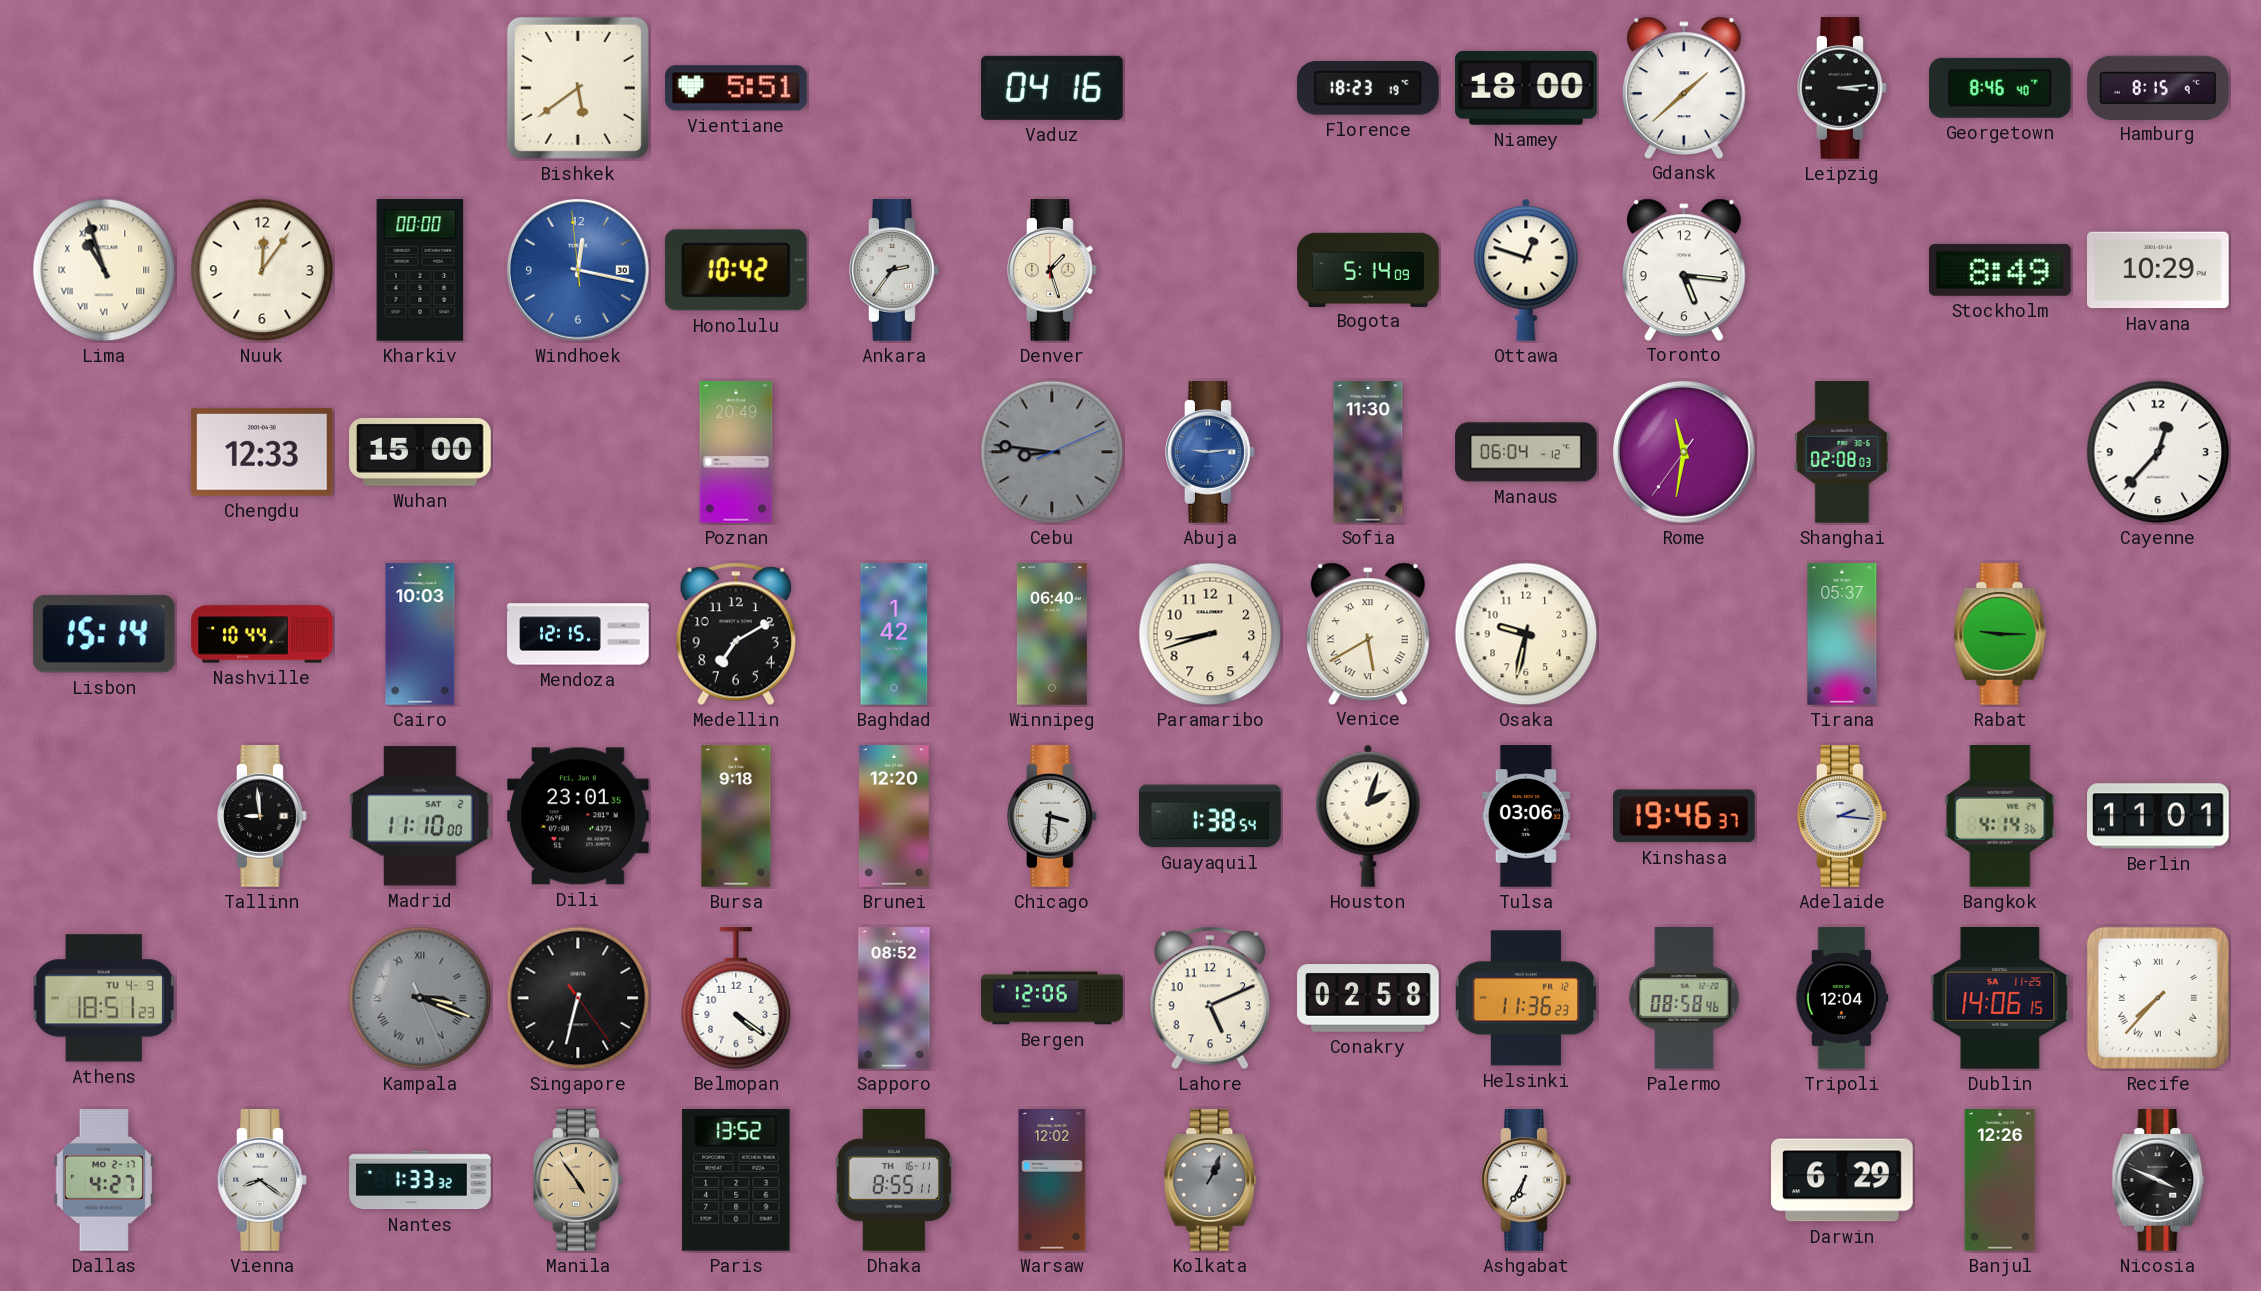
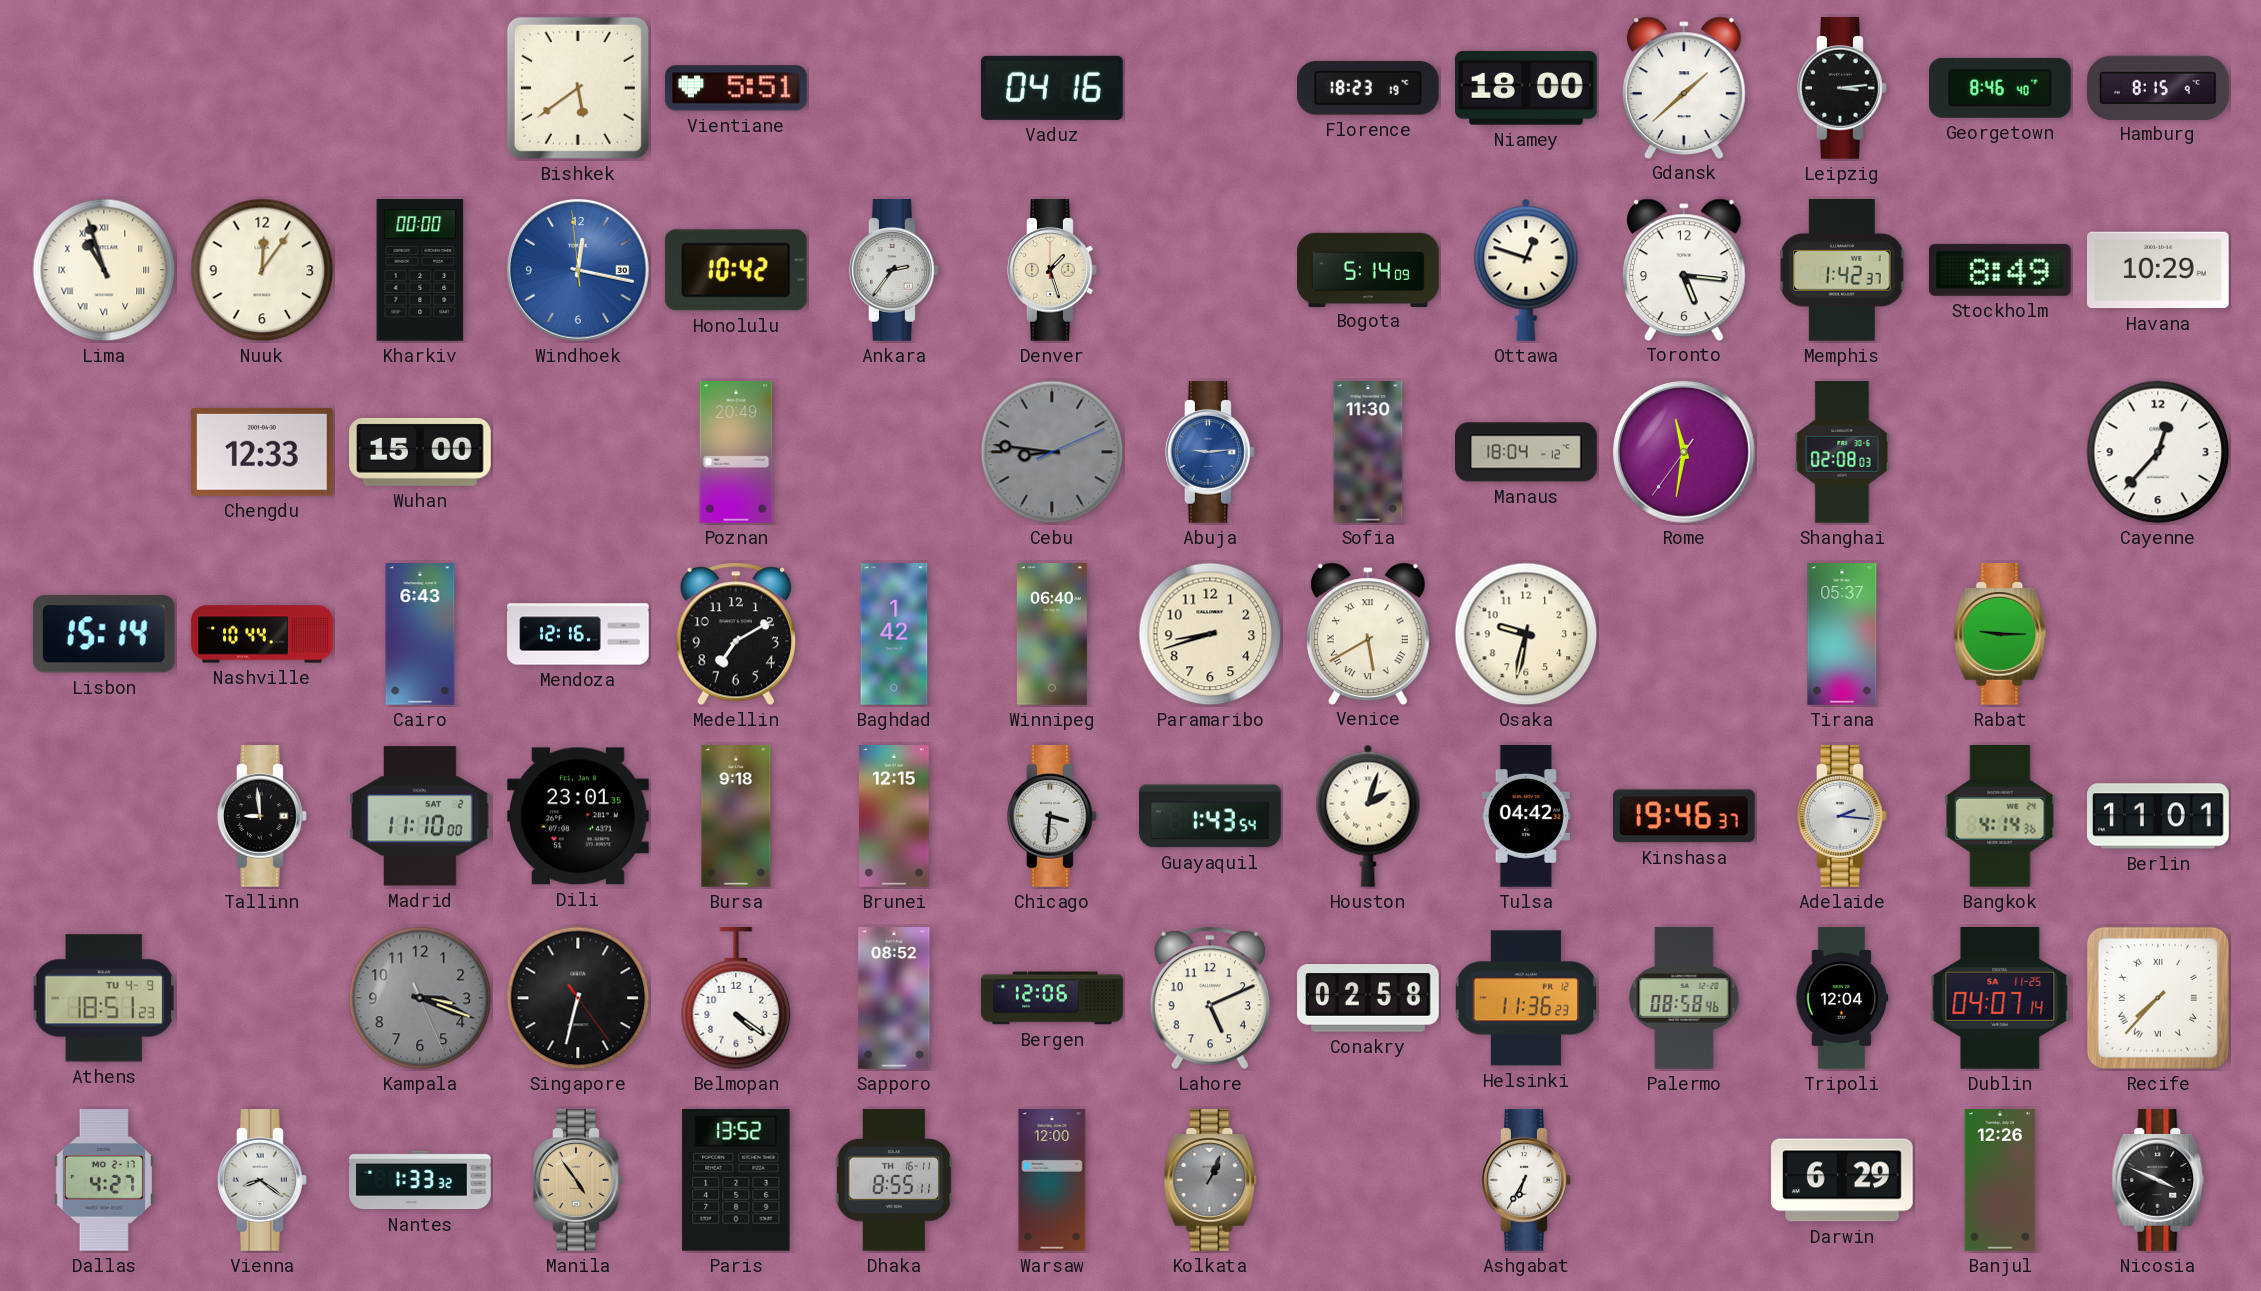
Memphis: none -> 1:42
Manaus: 06:04 -> 18:04
Cairo: 10:03 -> 6:43
Mendoza: 12:15 -> 12:16
Brunei: 12:20 -> 12:15
Guayaquil: 1:38 -> 1:43
Tulsa: 03:06 -> 04:42
Kampala numerals: Roman -> Arabic
Dublin: 14:06 -> 04:07
Warsaw: 12:02 -> 12:00
